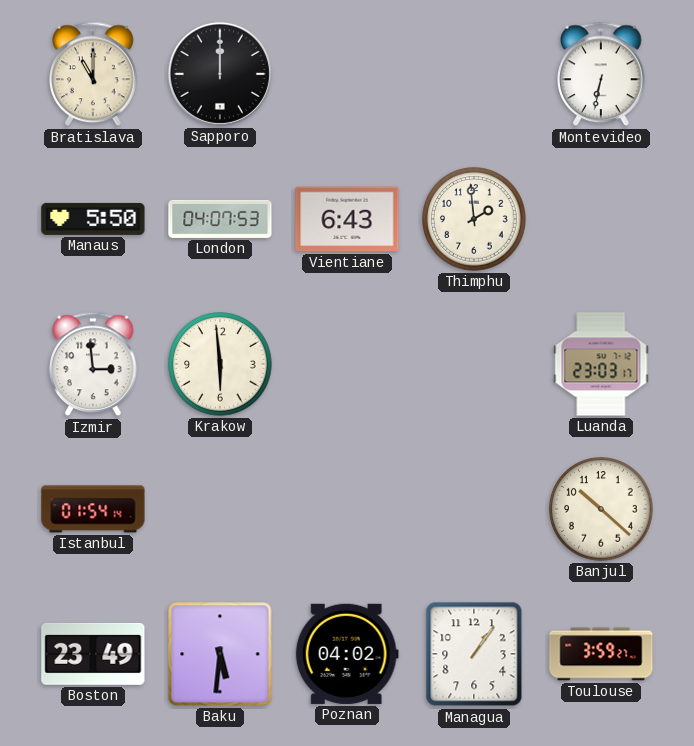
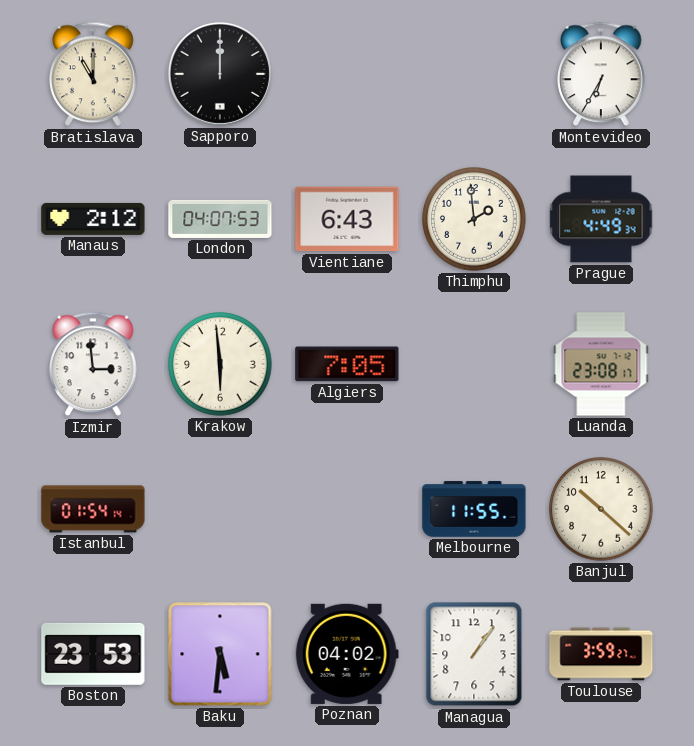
Montevideo: 6:32 -> 6:35
Manaus: 5:50 -> 2:12
Prague: none -> 4:49
Algiers: none -> 7:05
Luanda: 23:03 -> 23:08
Melbourne: none -> 11:55
Boston: 23:49 -> 23:53
